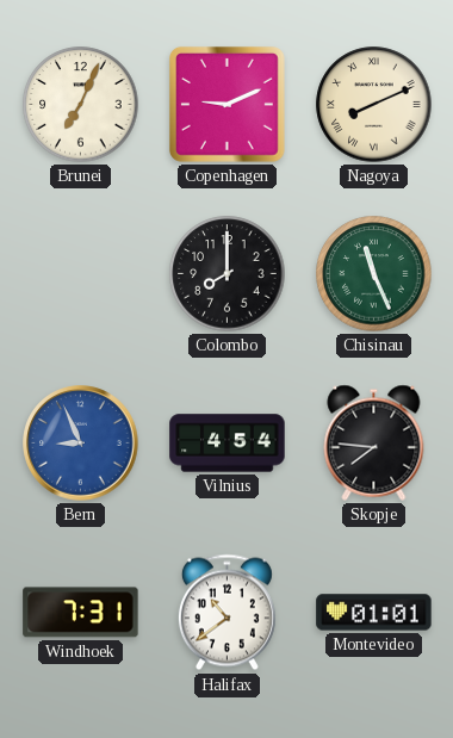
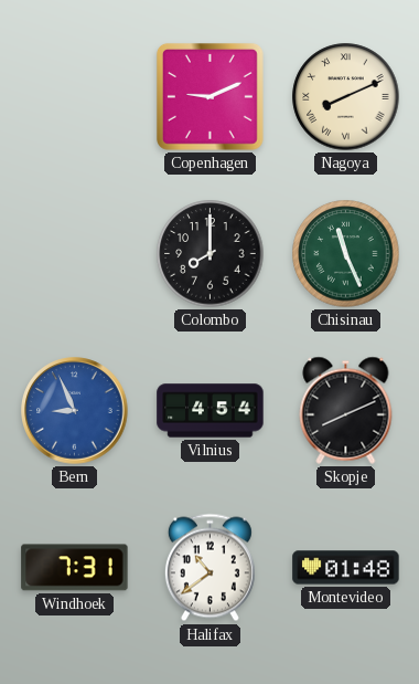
Brunei: 7:04 -> none
Skopje: 7:46 -> 8:11
Montevideo: 01:01 -> 01:48
